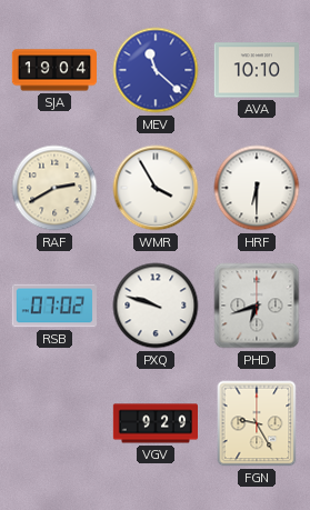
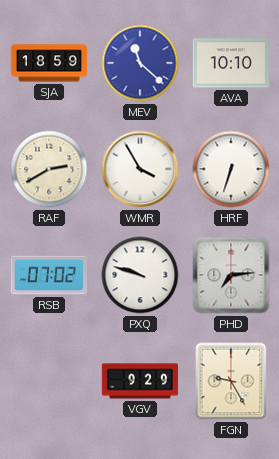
SJA: 19:04 -> 18:59
HRF: 6:30 -> 6:33
PHD: 6:42 -> 7:14
